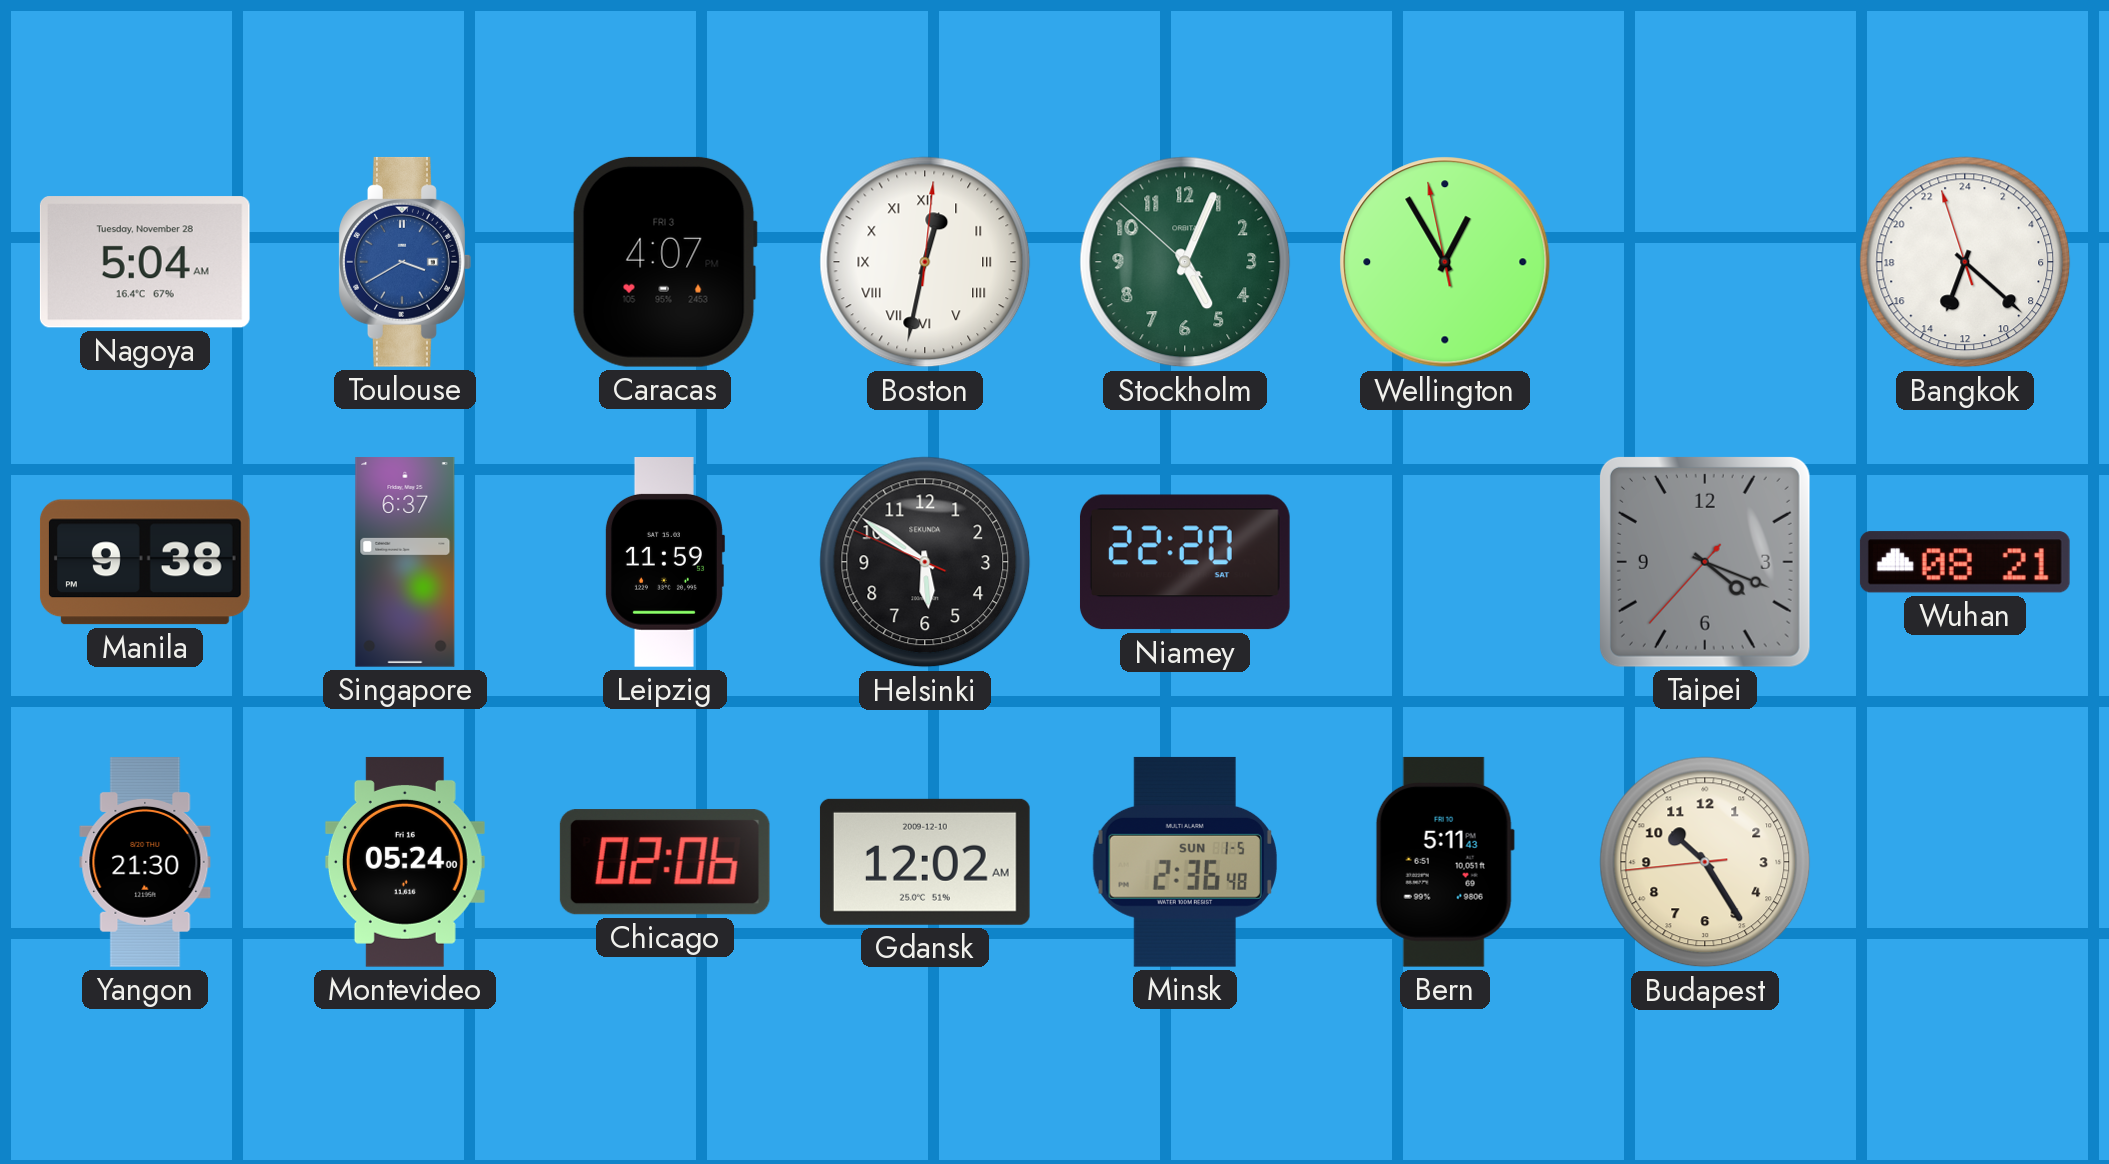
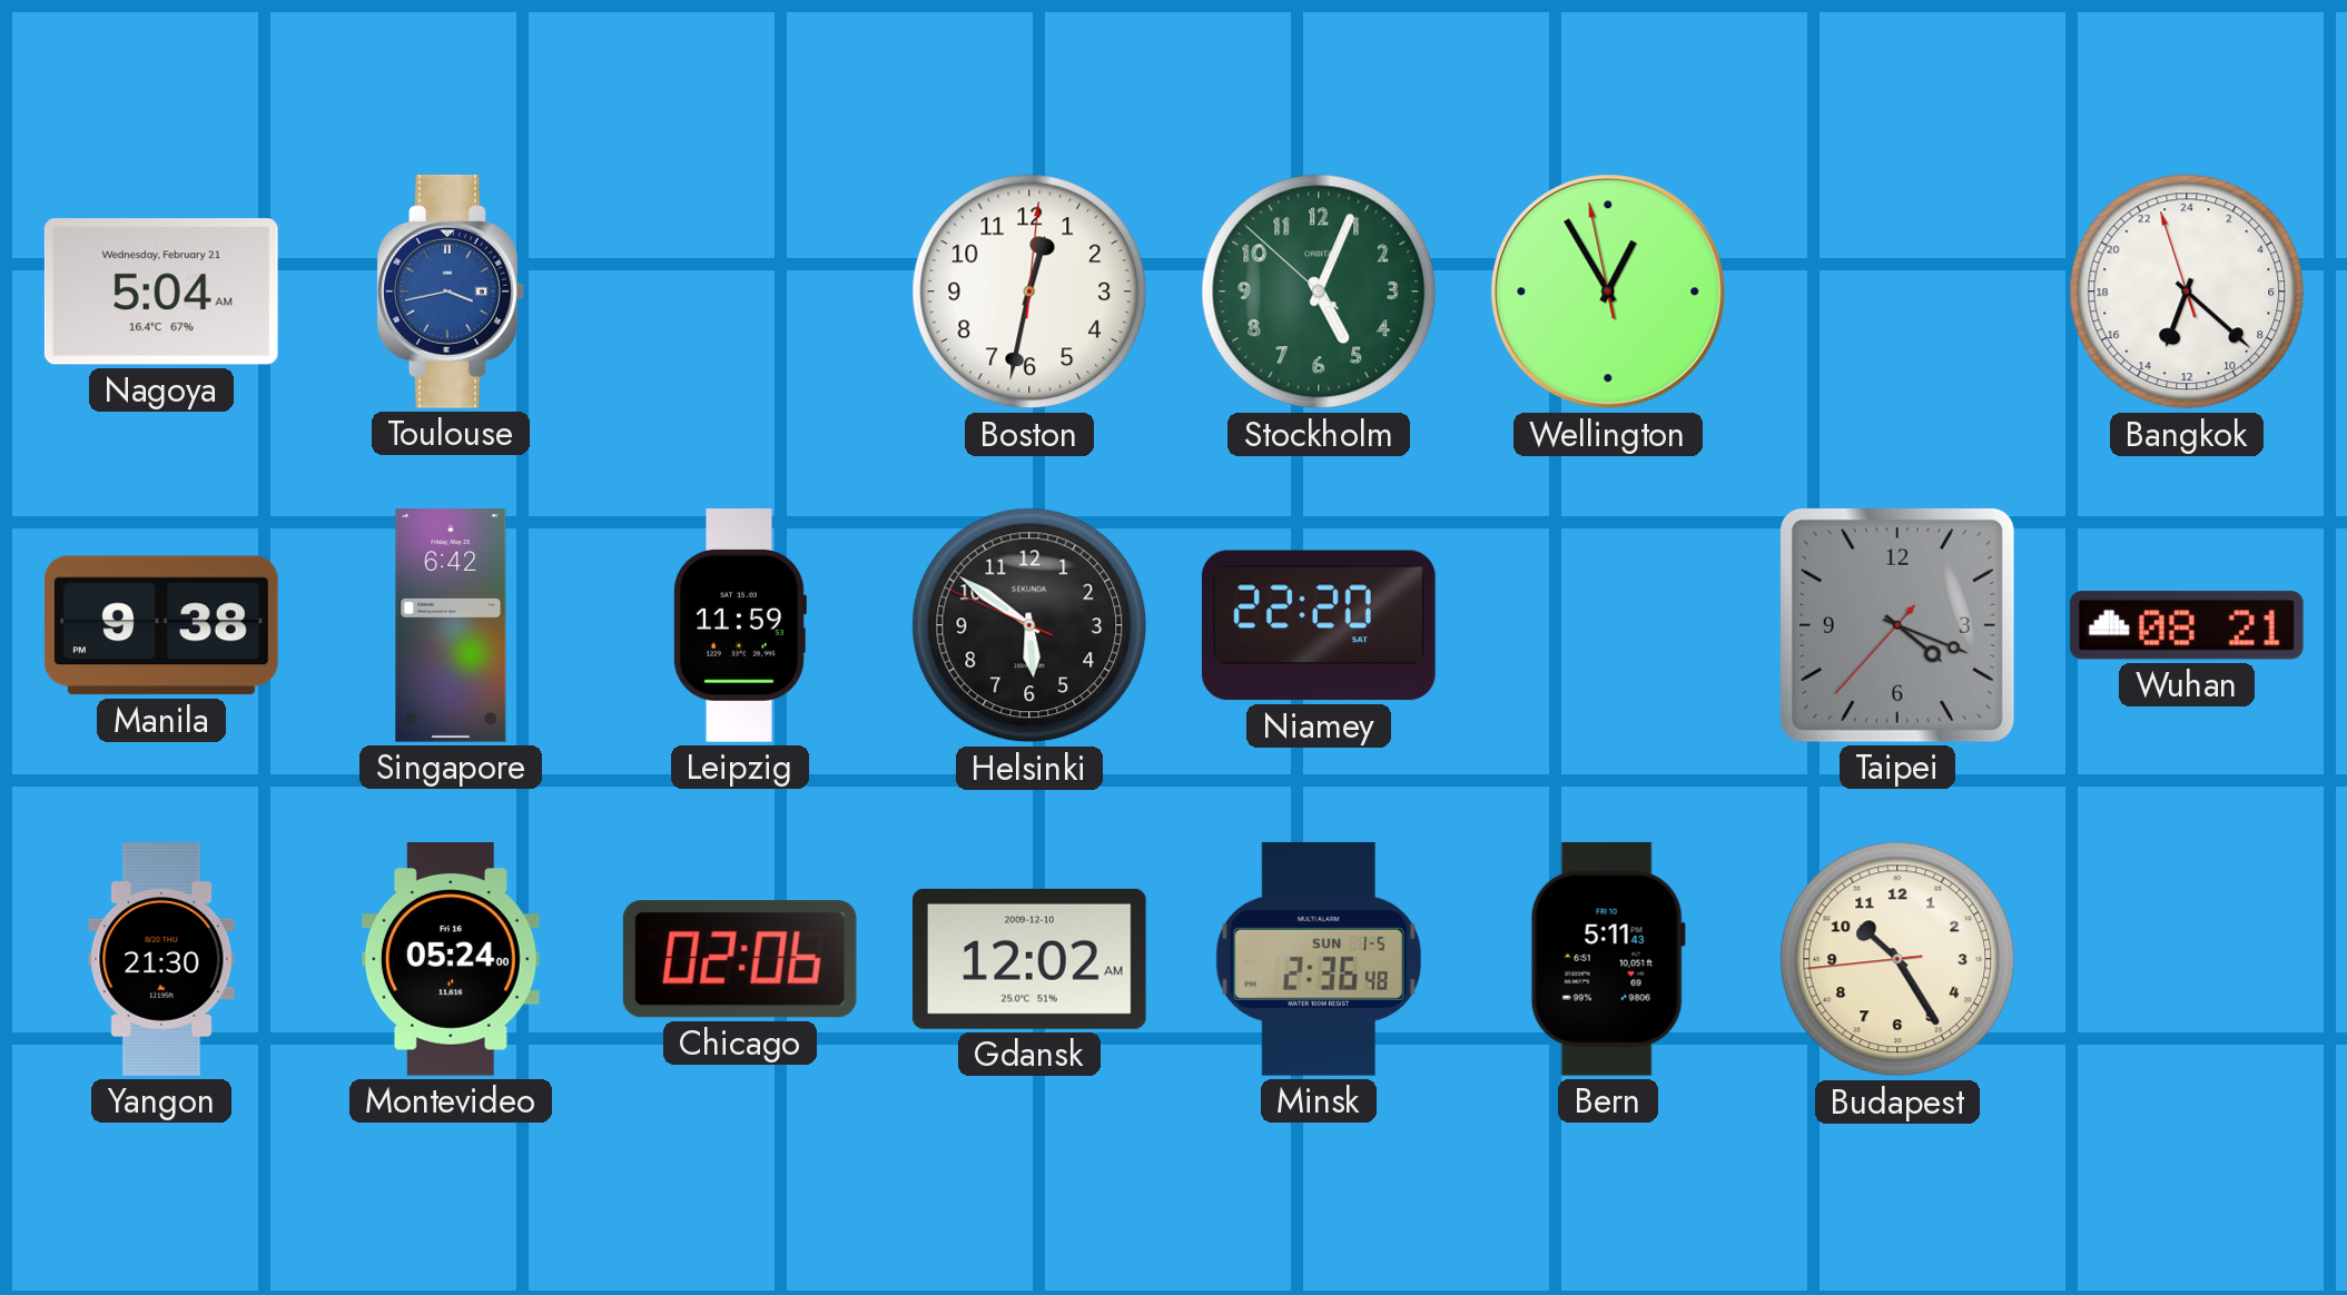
Nagoya date: Tuesday, November 28 -> Wednesday, February 21
Toulouse: 3:40 -> 3:43
Caracas: 4:07 -> none
Boston numerals: Roman -> Arabic
Singapore: 6:37 -> 6:42
